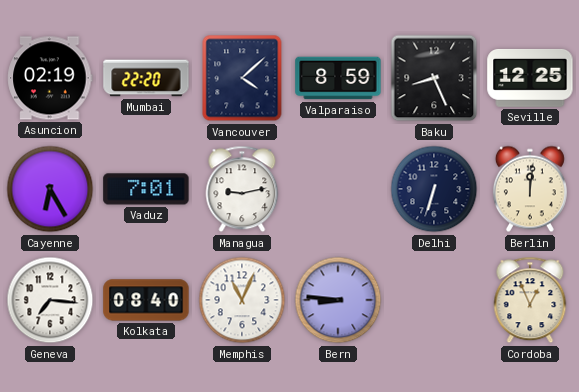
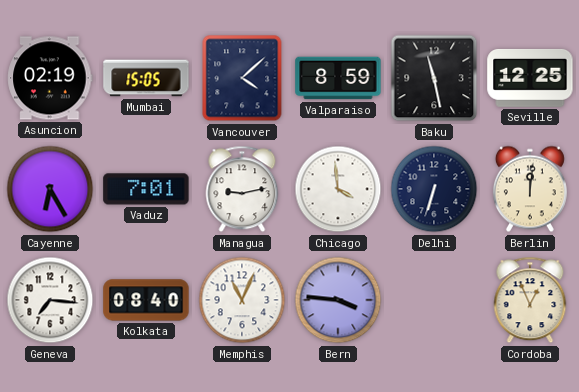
Mumbai: 22:20 -> 15:05
Baku: 8:26 -> 11:28
Chicago: none -> 3:59
Bern: 8:46 -> 3:46
